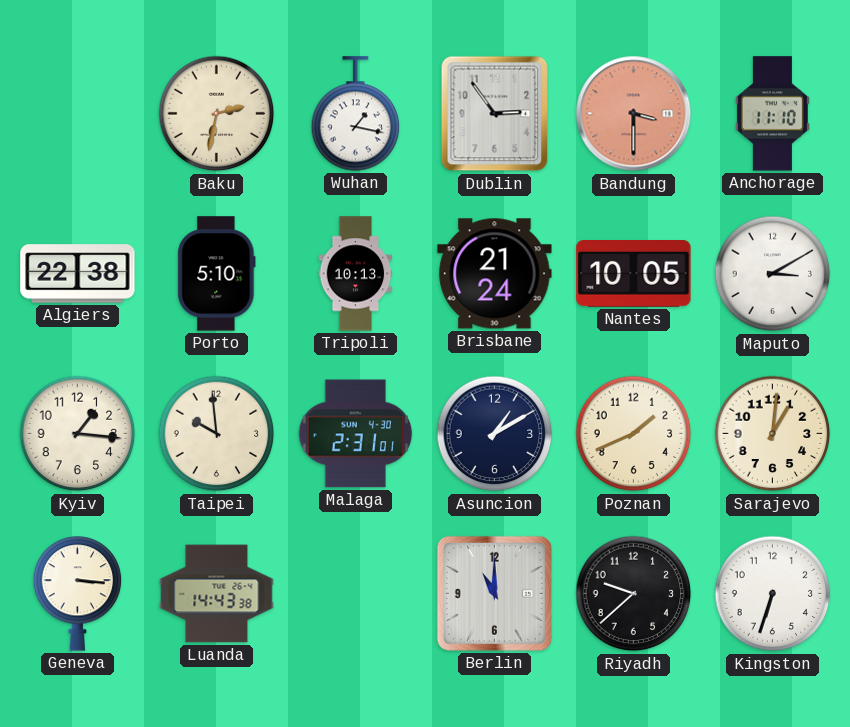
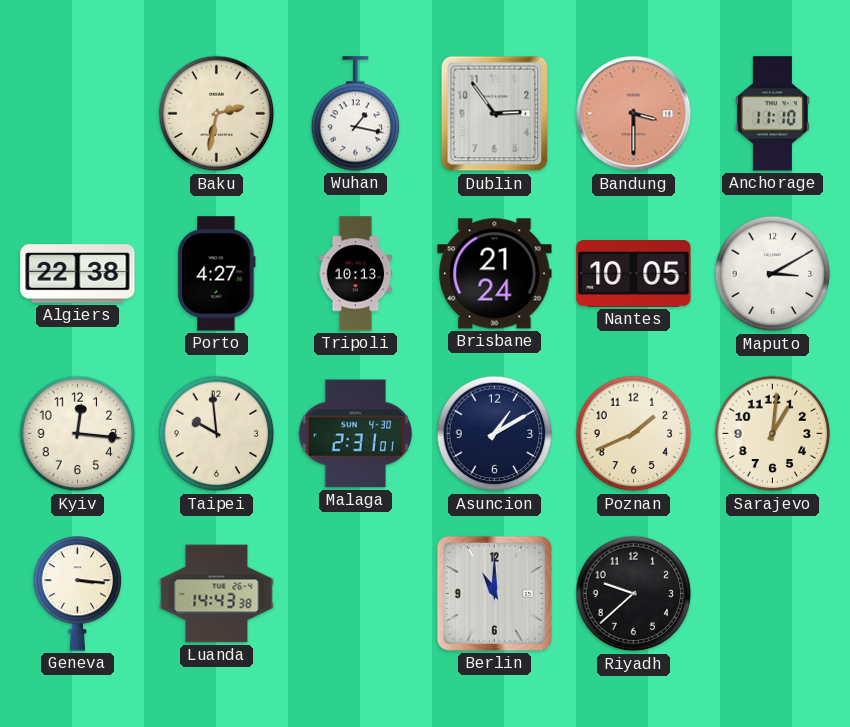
Porto: 5:10 -> 4:27
Kyiv: 1:16 -> 12:16
Kingston: 6:33 -> none
